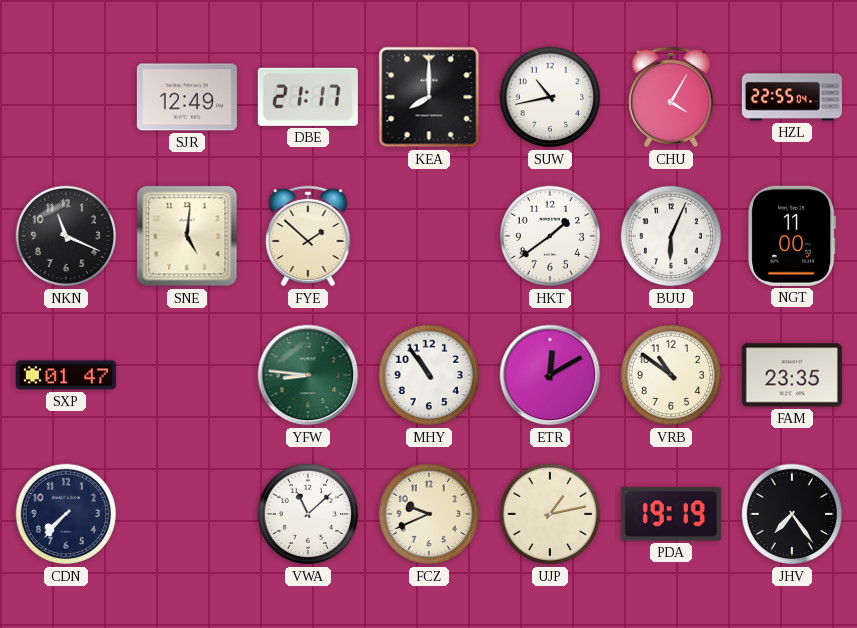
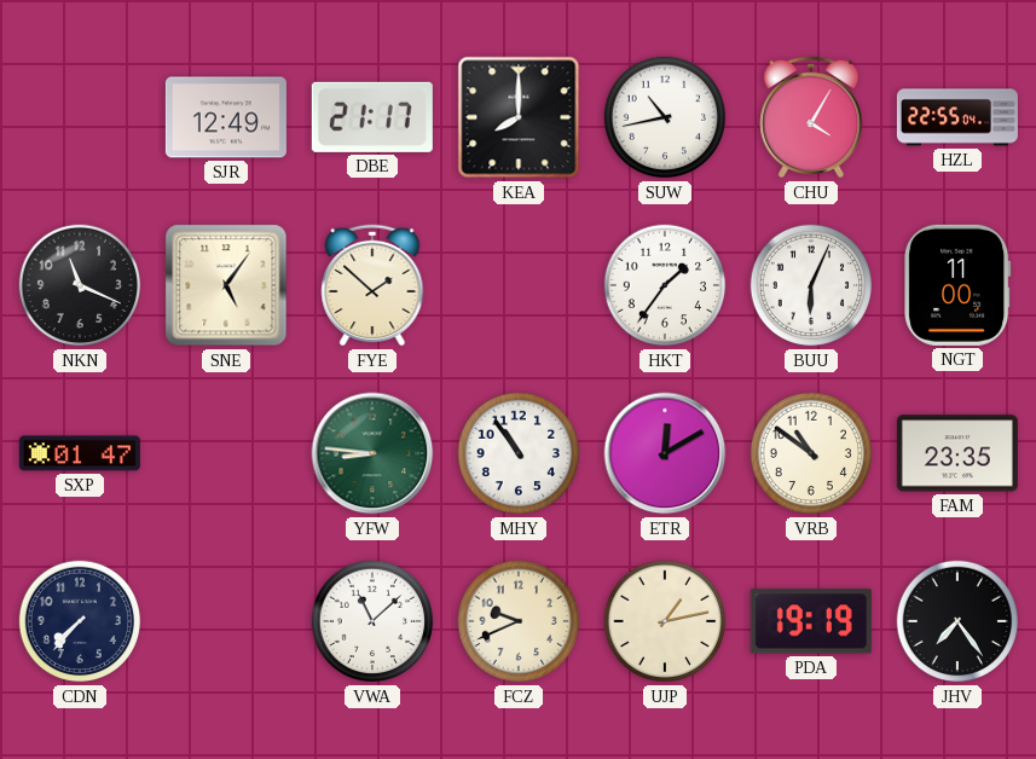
SNE: 5:01 -> 5:06
HKT: 1:39 -> 1:36
